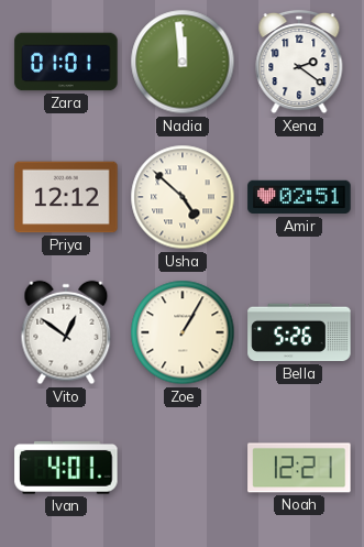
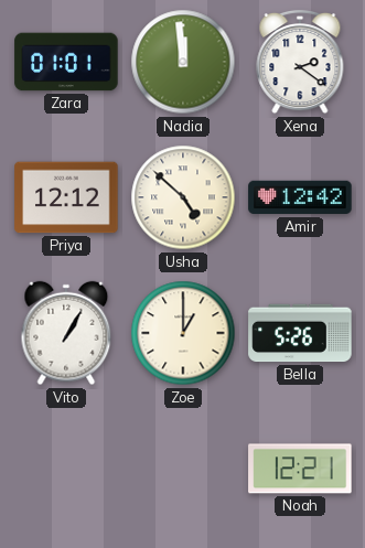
Amir: 02:51 -> 12:42
Vito: 12:51 -> 1:05
Zoe: 1:05 -> 1:00
Ivan: 4:01 -> none
